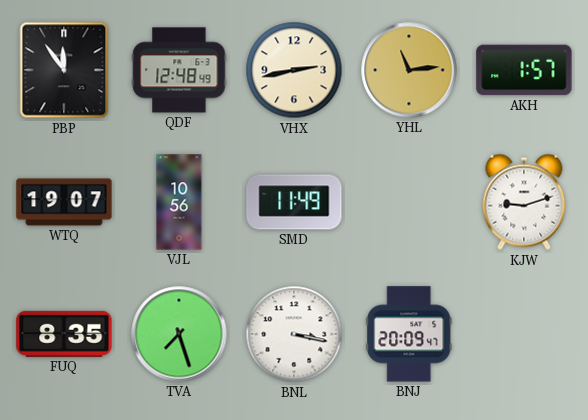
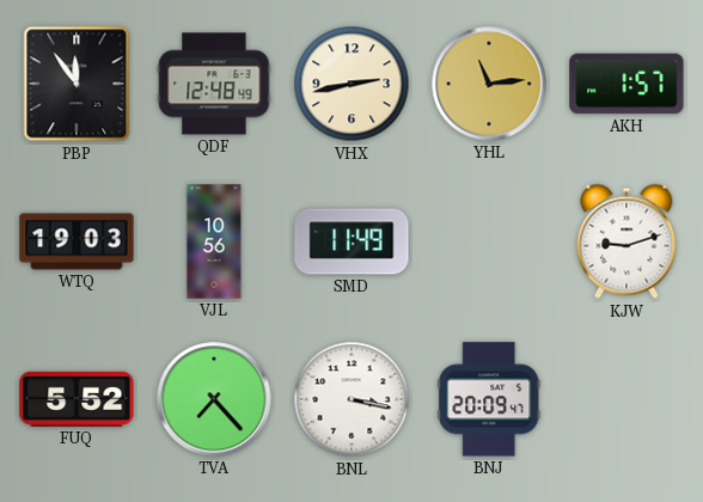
WTQ: 19:07 -> 19:03
FUQ: 8:35 -> 5:52
TVA: 7:27 -> 7:23
